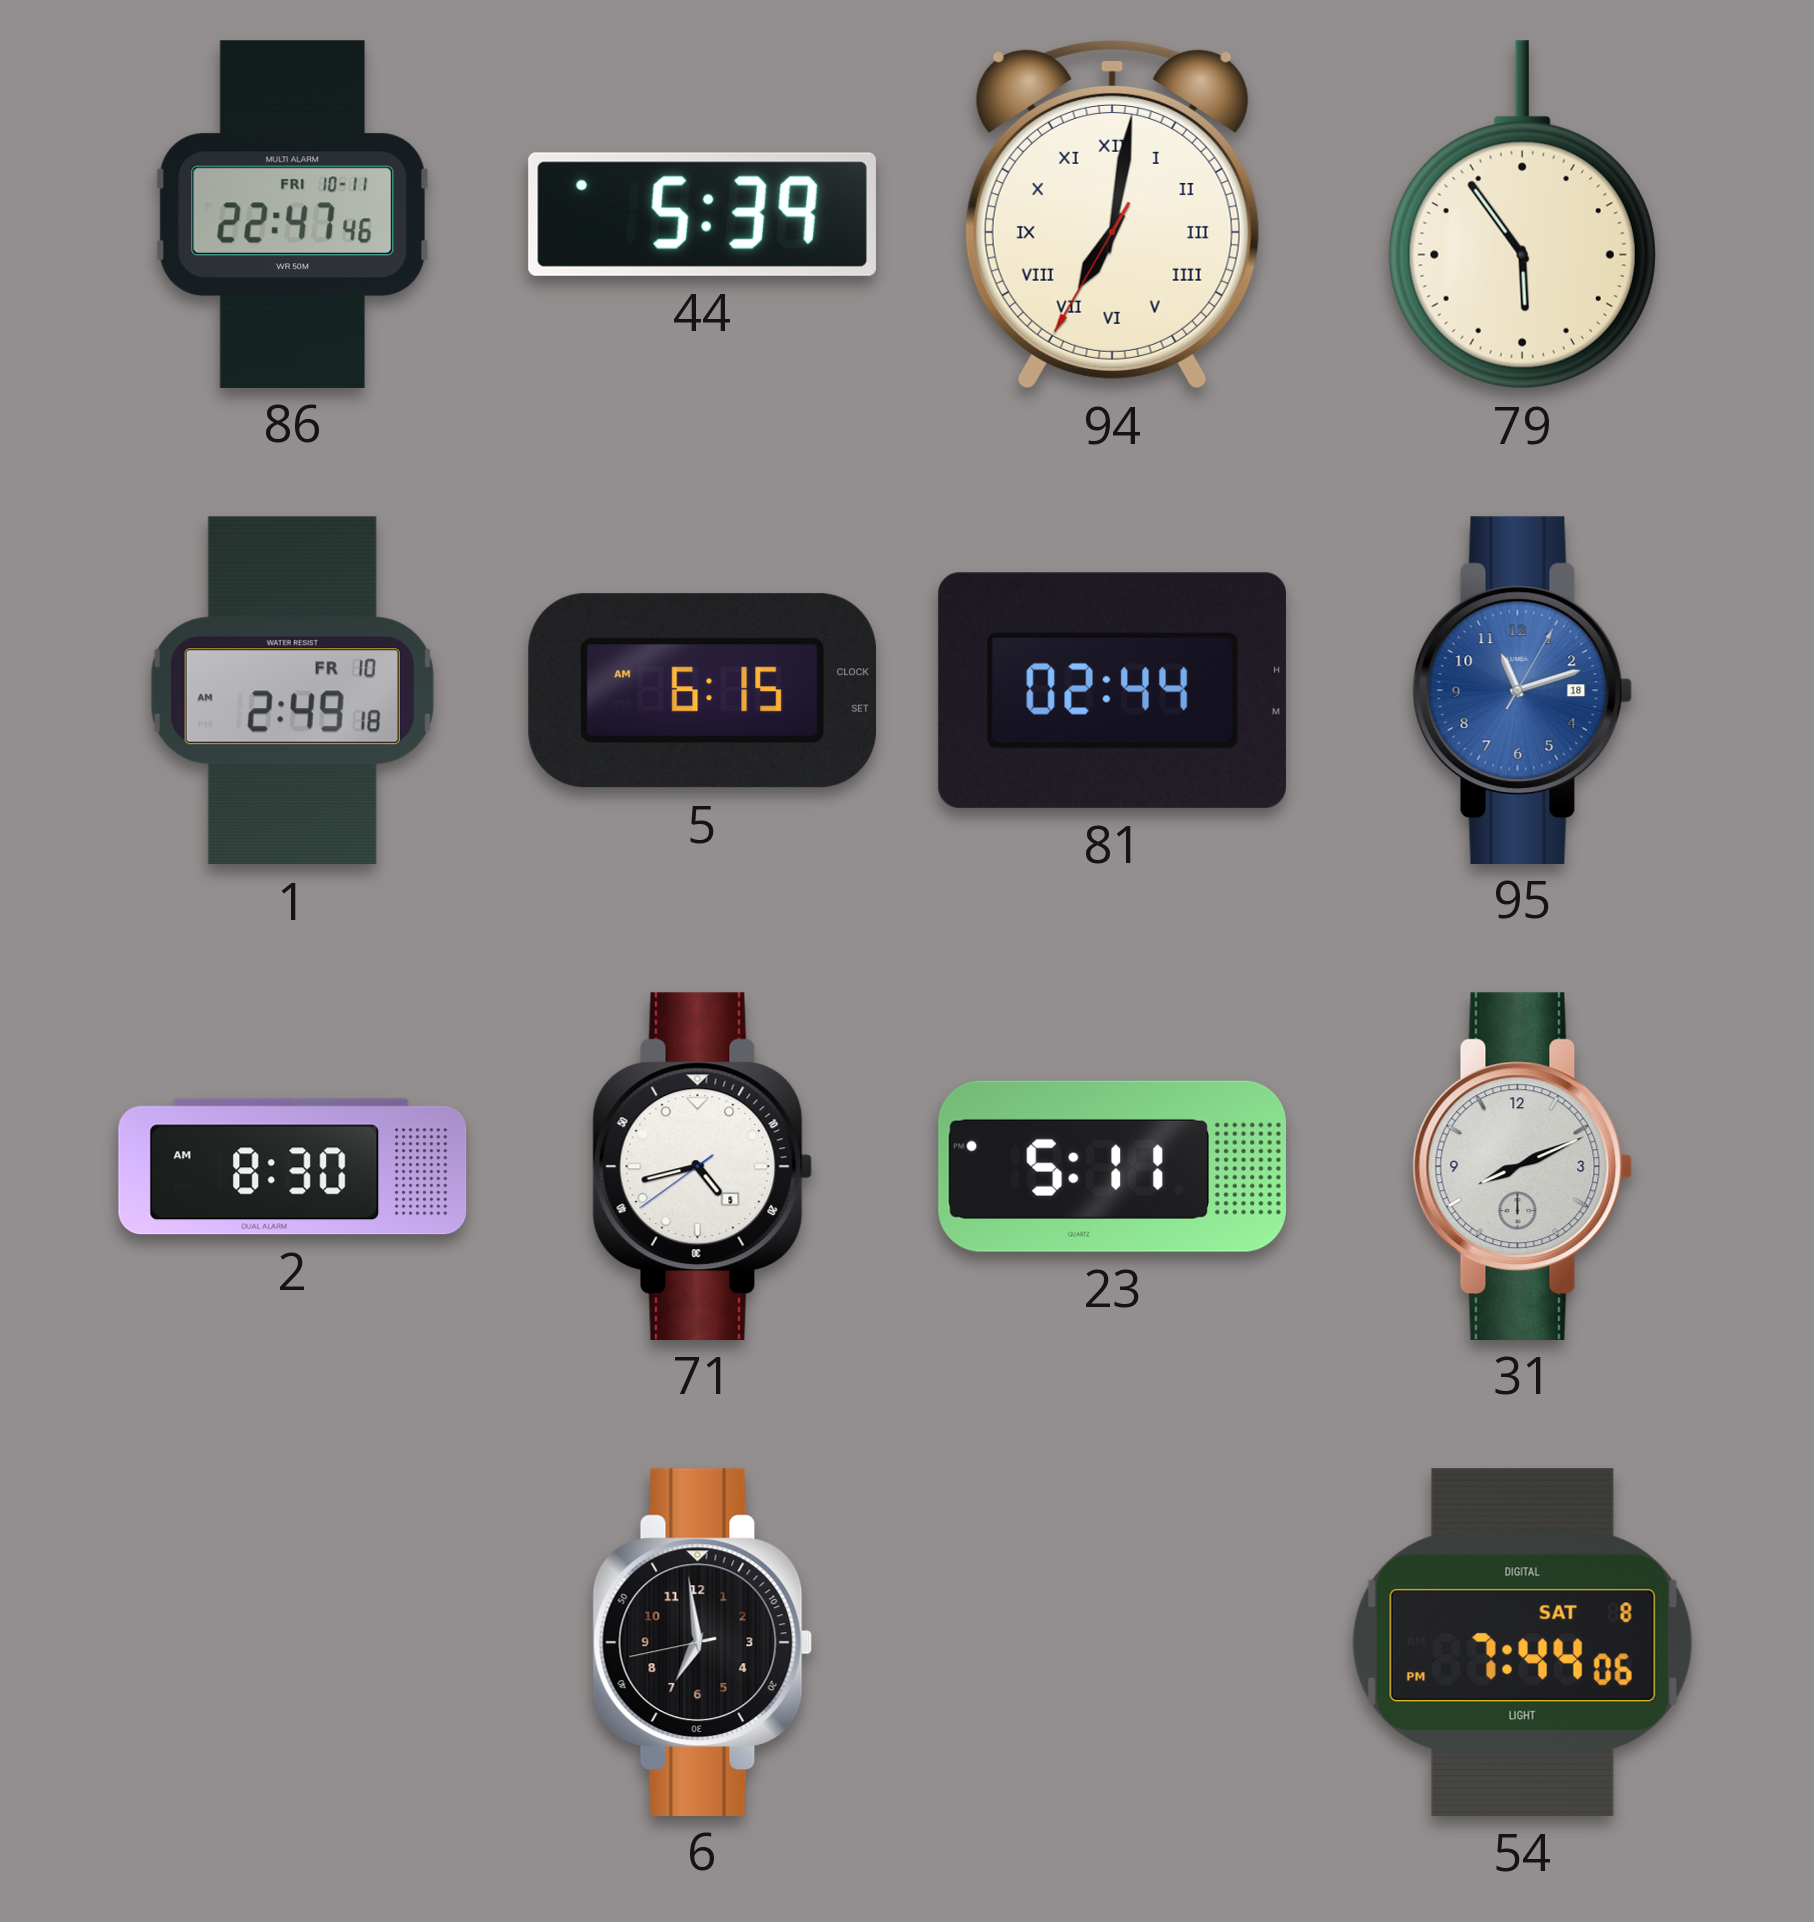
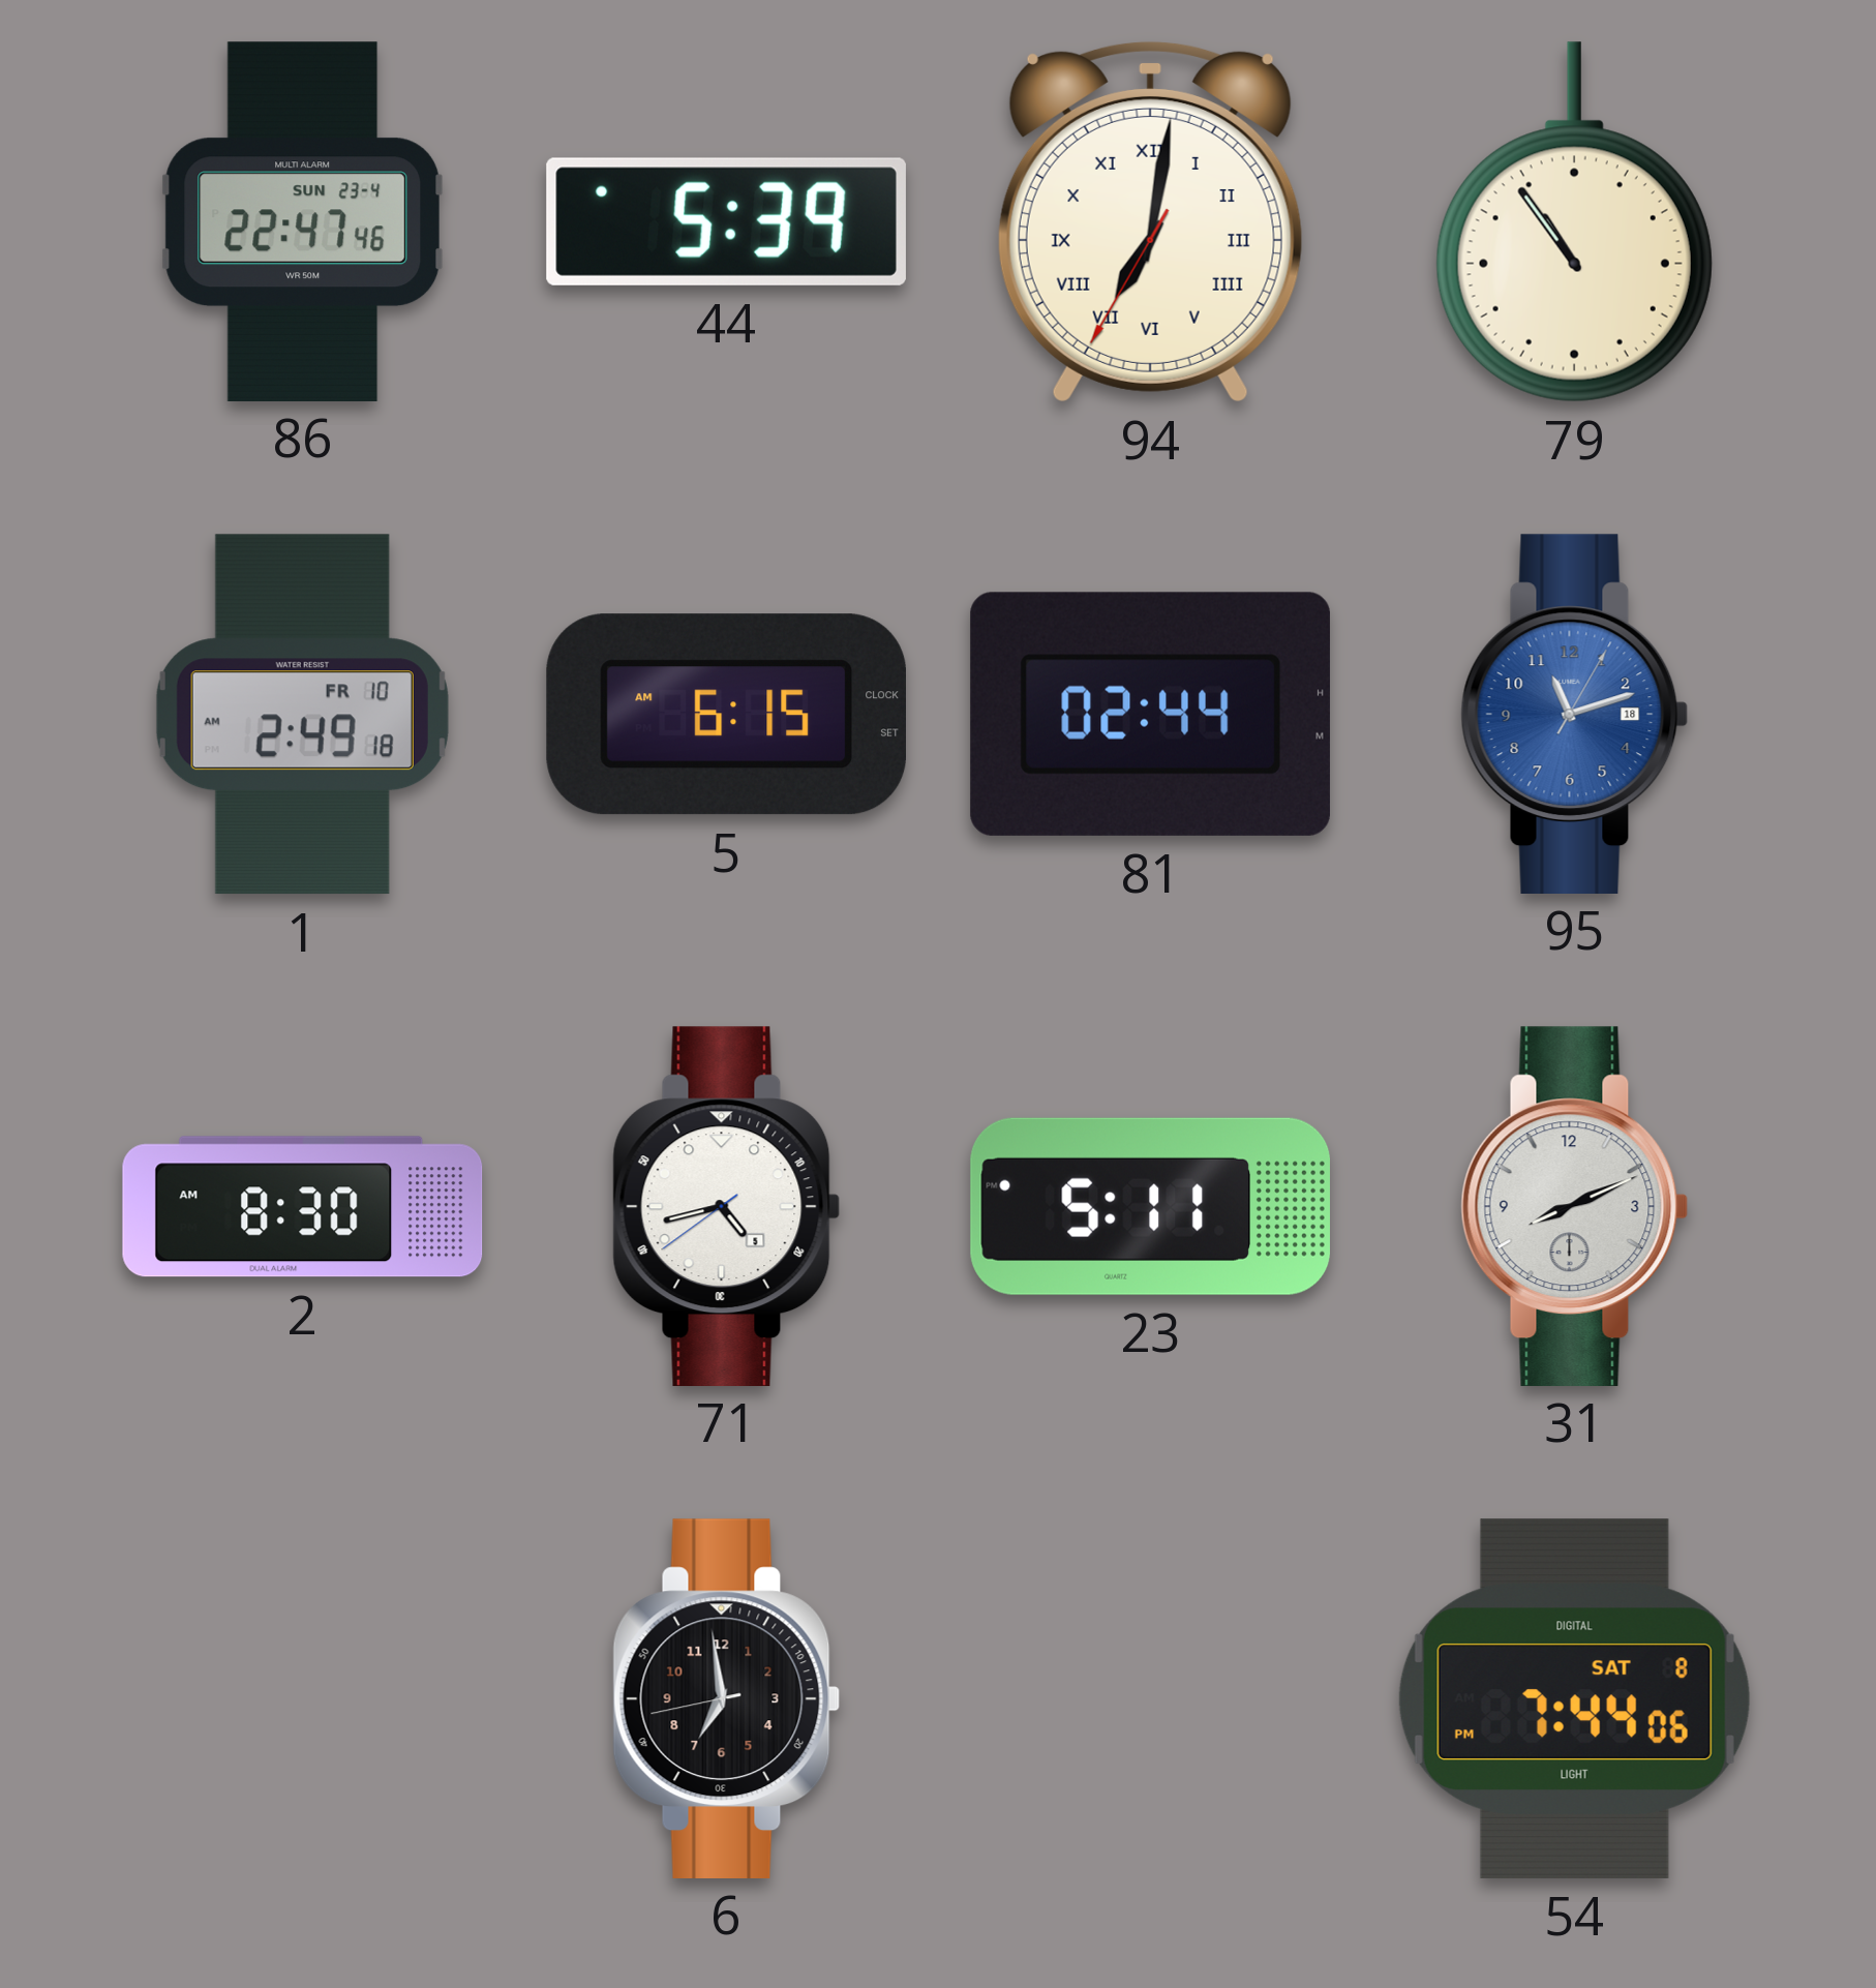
86 date: FRI 10-11 -> SUN 23-4
79: 5:54 -> 10:54
